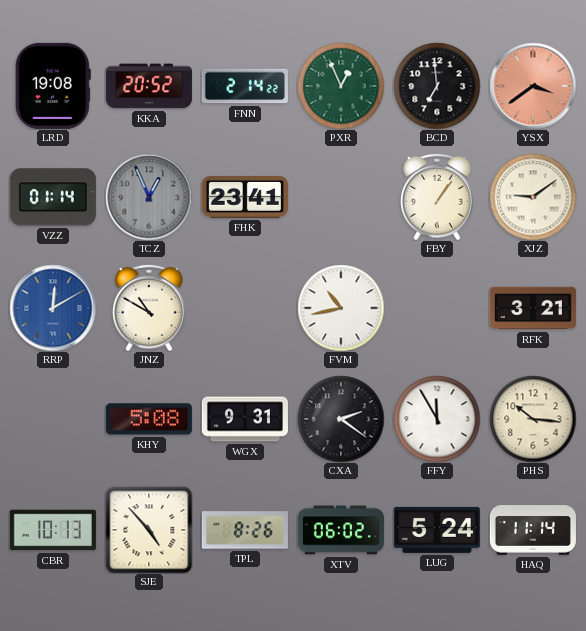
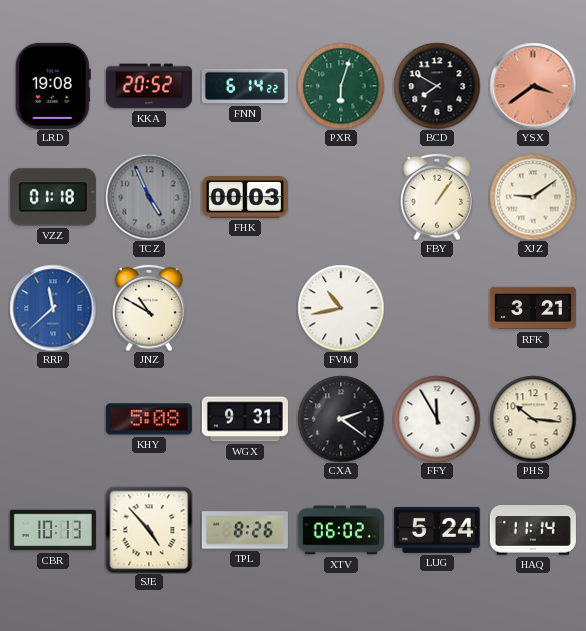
FNN: 2:14 -> 6:14
PXR: 12:56 -> 6:03
BCD: 6:59 -> 7:50
VZZ: 01:14 -> 01:18
TCZ: 12:56 -> 4:56
FHK: 23:41 -> 00:03
RRP: 12:10 -> 11:38
